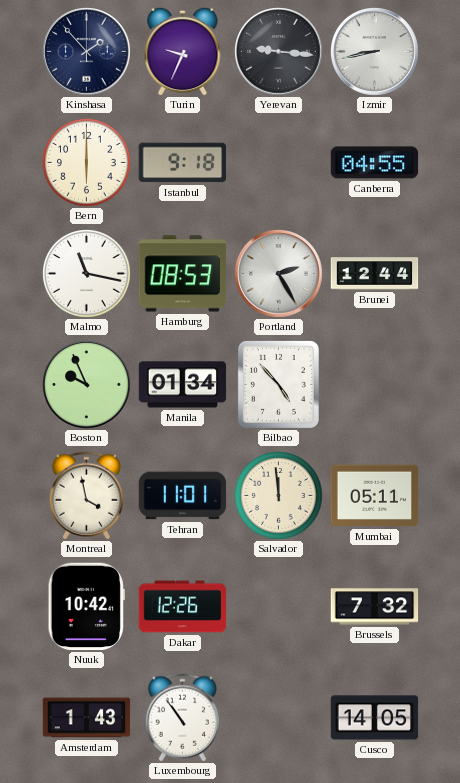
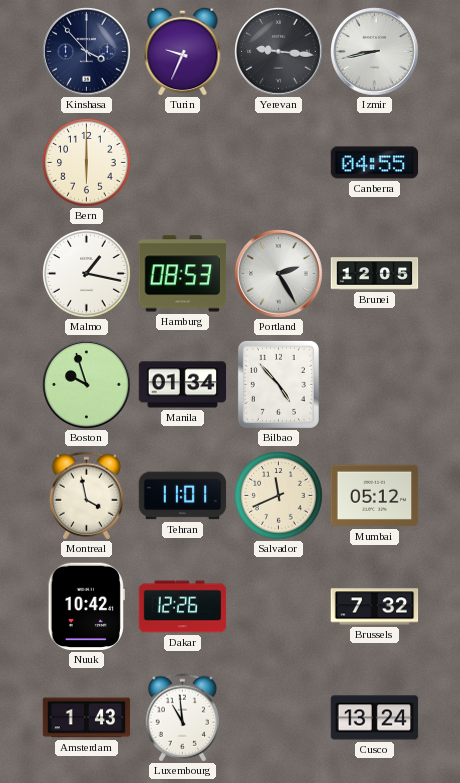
Kinshasa: 1:53 -> 3:53
Istanbul: 9:18 -> none
Malmo: 11:17 -> 1:17
Brunei: 12:44 -> 12:05
Boston: 9:56 -> 9:57
Salvador: 11:59 -> 11:41
Mumbai: 05:11 -> 05:12
Luxembourg: 10:54 -> 10:59
Cusco: 14:05 -> 13:24
